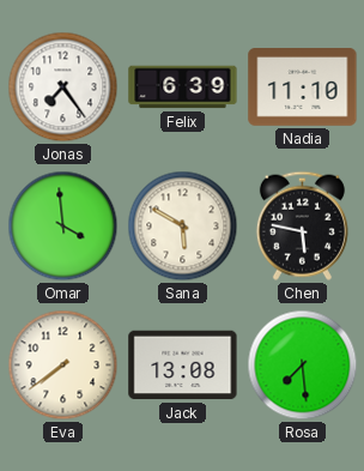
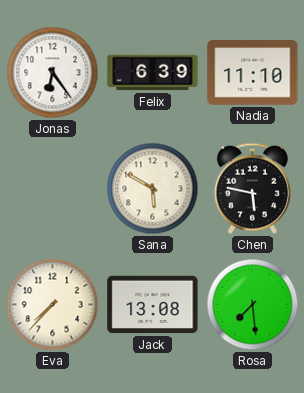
Jonas: 7:24 -> 6:24
Omar: 3:59 -> none
Eva: 7:39 -> 7:37
